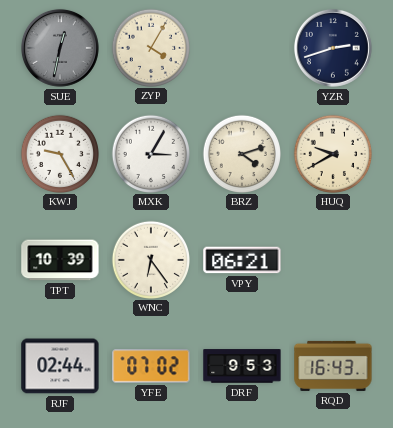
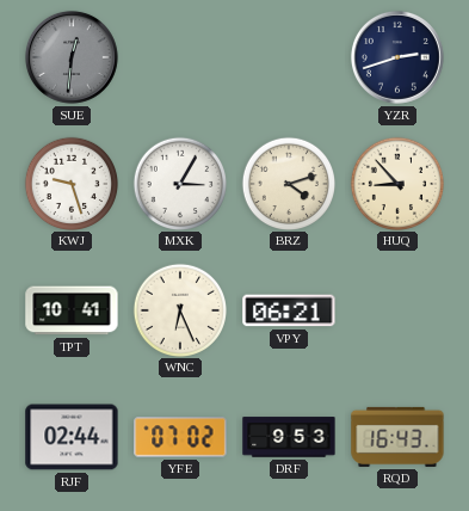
SUE: 12:32 -> 12:31
ZYP: 4:05 -> none
KWJ: 9:25 -> 9:27
HUQ: 9:40 -> 8:53
TPT: 10:39 -> 10:41
WNC: 6:24 -> 6:26
